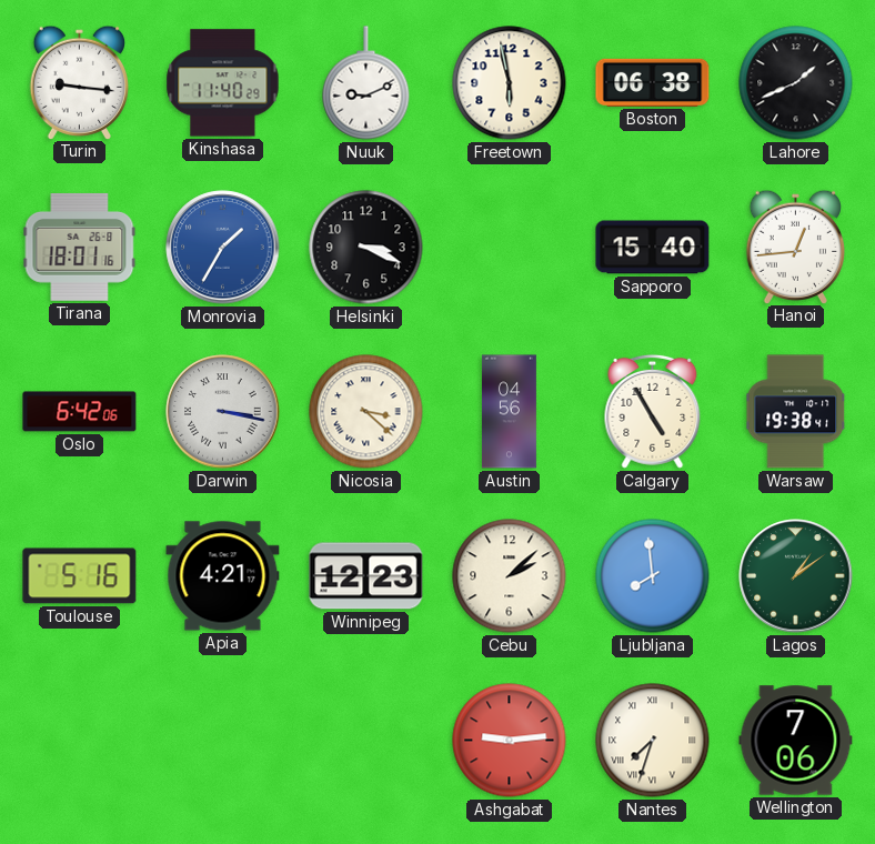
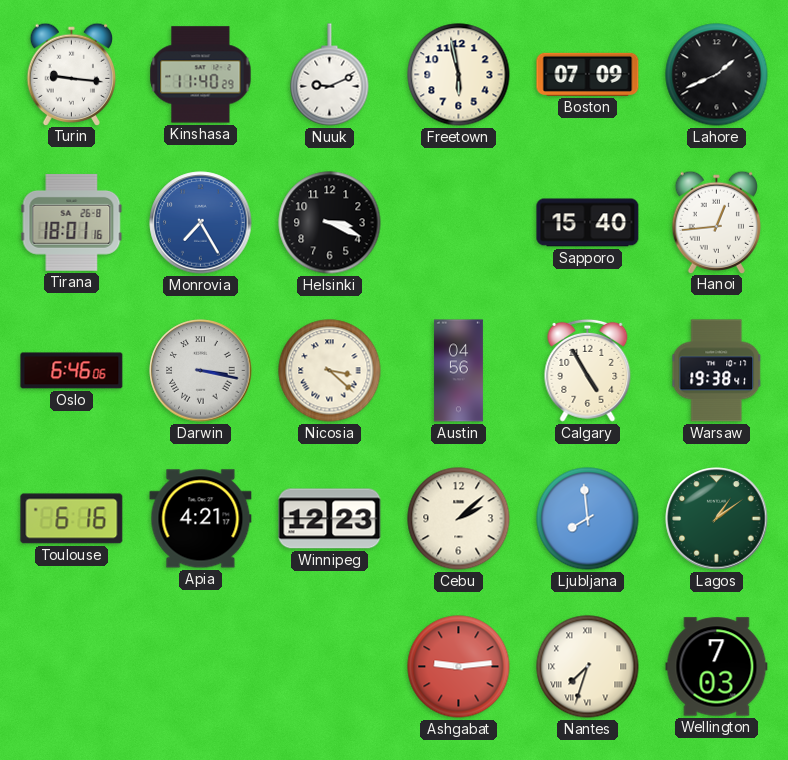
Boston: 06:38 -> 07:09
Monrovia: 1:35 -> 7:25
Oslo: 6:42 -> 6:46
Toulouse: 5:16 -> 6:16
Wellington: 7:06 -> 7:03
